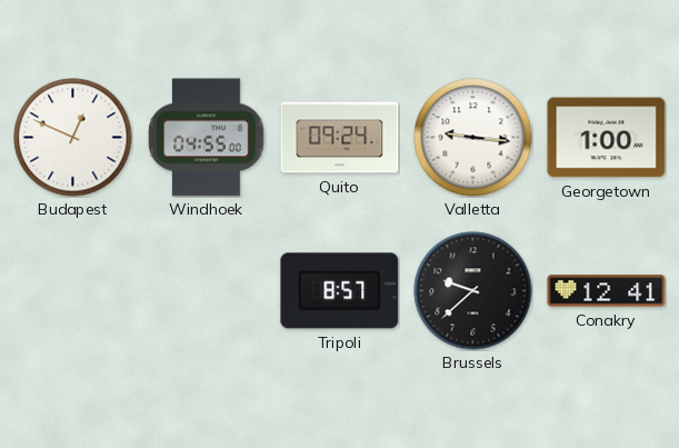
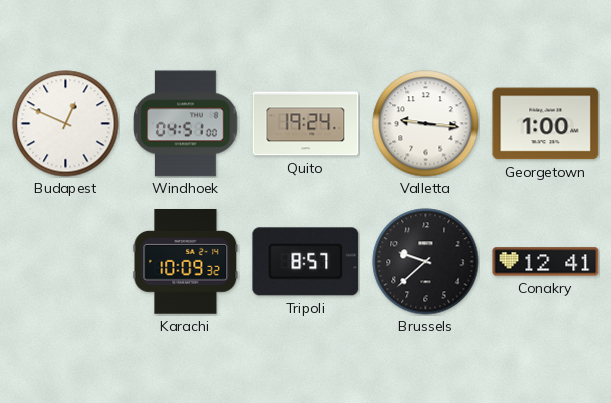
Windhoek: 04:55 -> 04:51
Quito: 09:24 -> 19:24
Karachi: none -> 10:09
